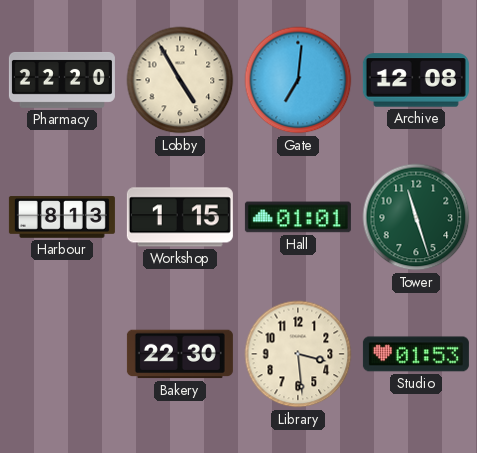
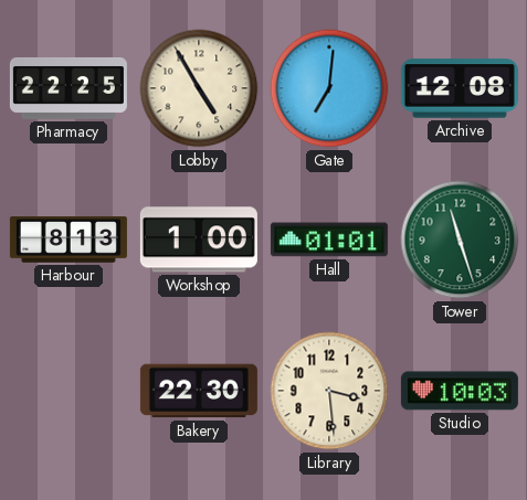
Pharmacy: 22:20 -> 22:25
Workshop: 1:15 -> 1:00
Studio: 01:53 -> 10:03
